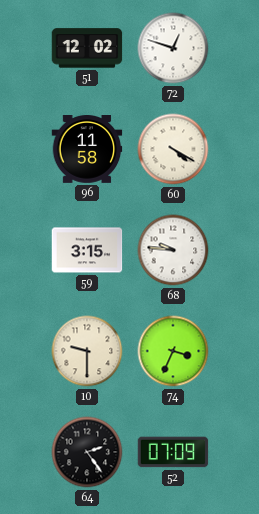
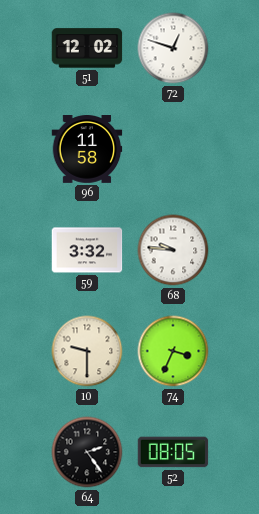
60: 4:20 -> none
59: 3:15 -> 3:32
52: 07:09 -> 08:05
